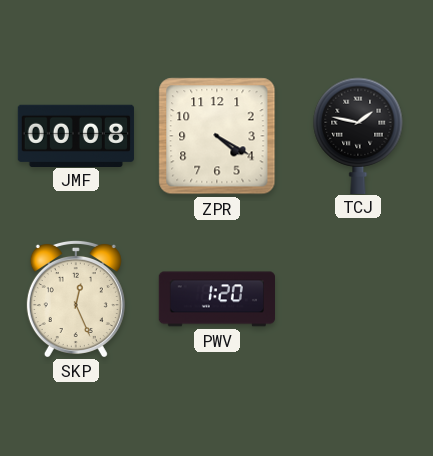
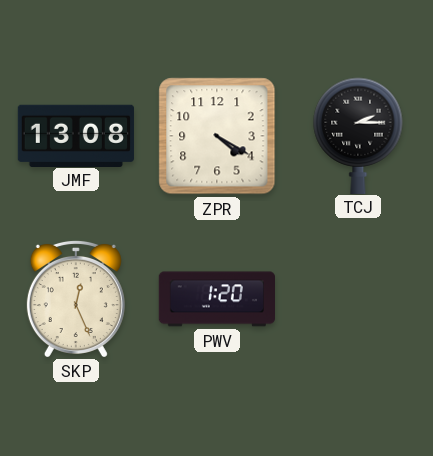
JMF: 00:08 -> 13:08
TCJ: 1:47 -> 2:15
